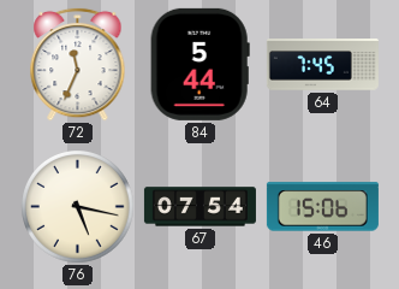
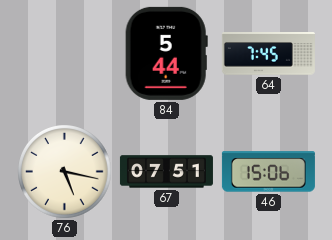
72: 11:34 -> none
67: 07:54 -> 07:51
